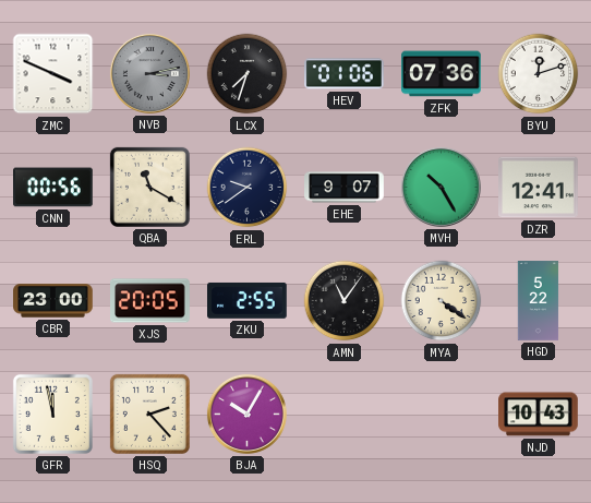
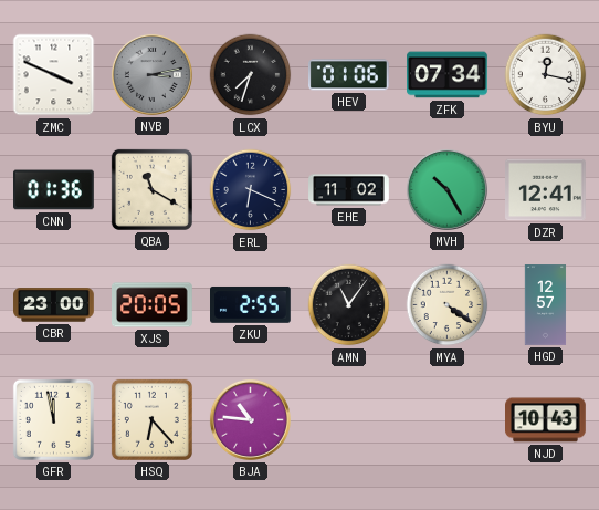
ZFK: 07:36 -> 07:34
BYU: 12:12 -> 12:17
CNN: 00:56 -> 01:36
ERL: 9:39 -> 6:19
EHE: 9:07 -> 11:02
HGD: 5:22 -> 12:57
HSQ: 2:23 -> 6:23
BJA: 10:05 -> 10:46
